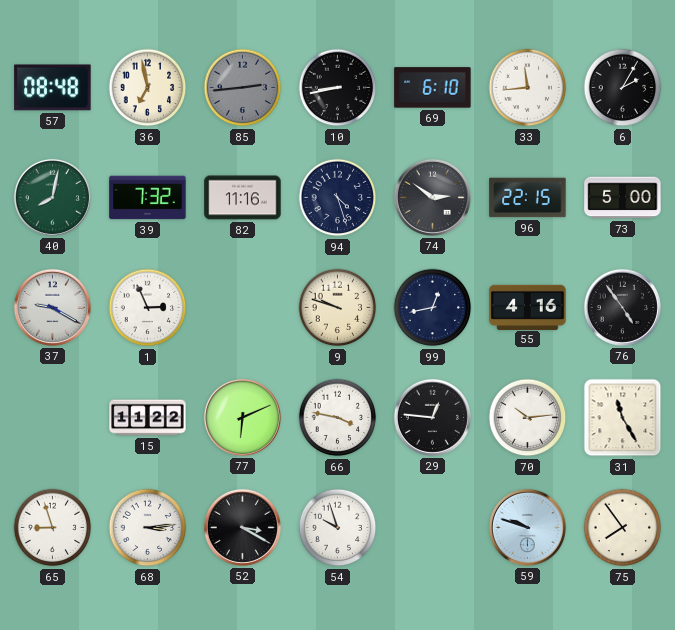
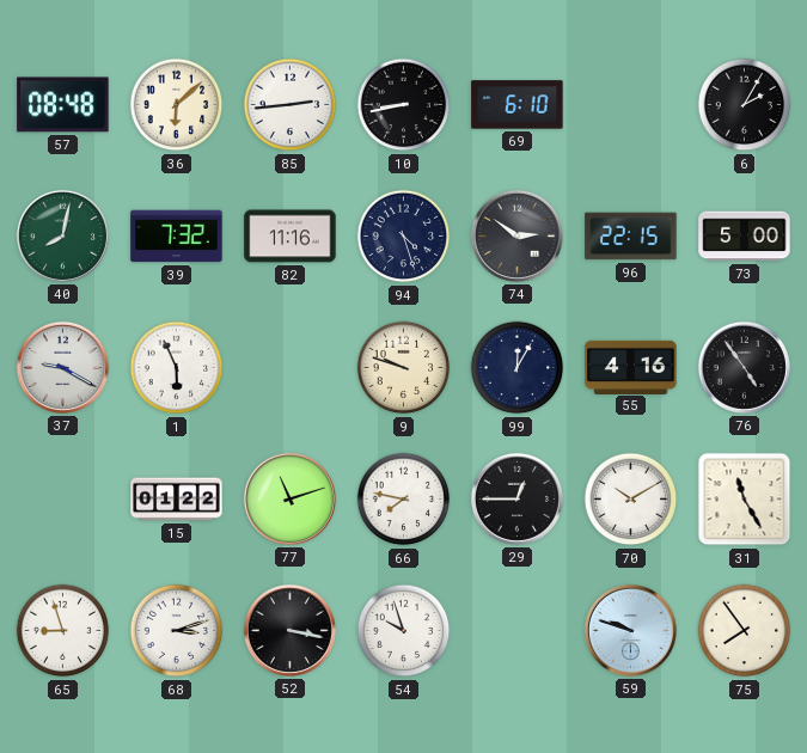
36: 6:58 -> 6:08
85 dial: grey -> white
33: 11:44 -> none
1: 2:56 -> 5:56
99: 12:43 -> 12:05
15: 11:22 -> 01:22
77: 6:11 -> 11:12
66: 3:47 -> 7:47
29: 12:46 -> 12:45
70: 10:14 -> 10:10
68: 3:14 -> 3:12
52: 3:20 -> 3:17
